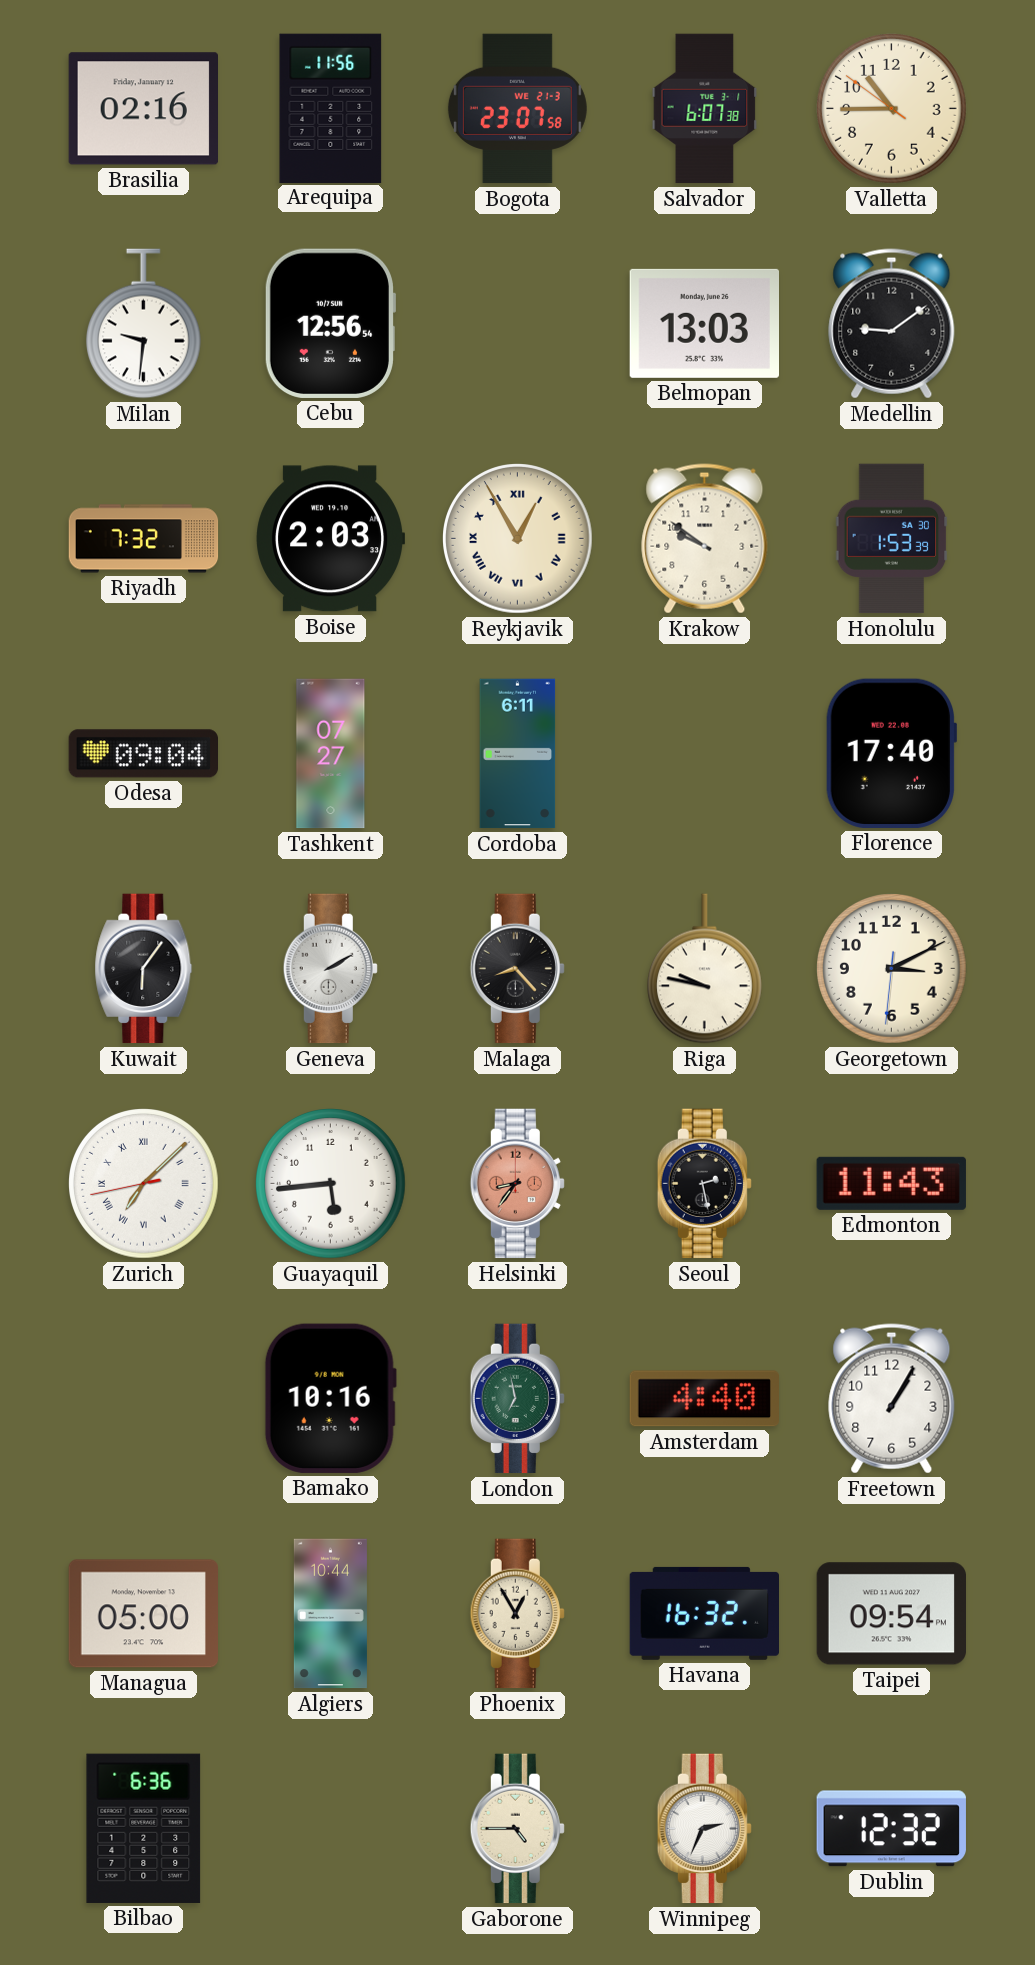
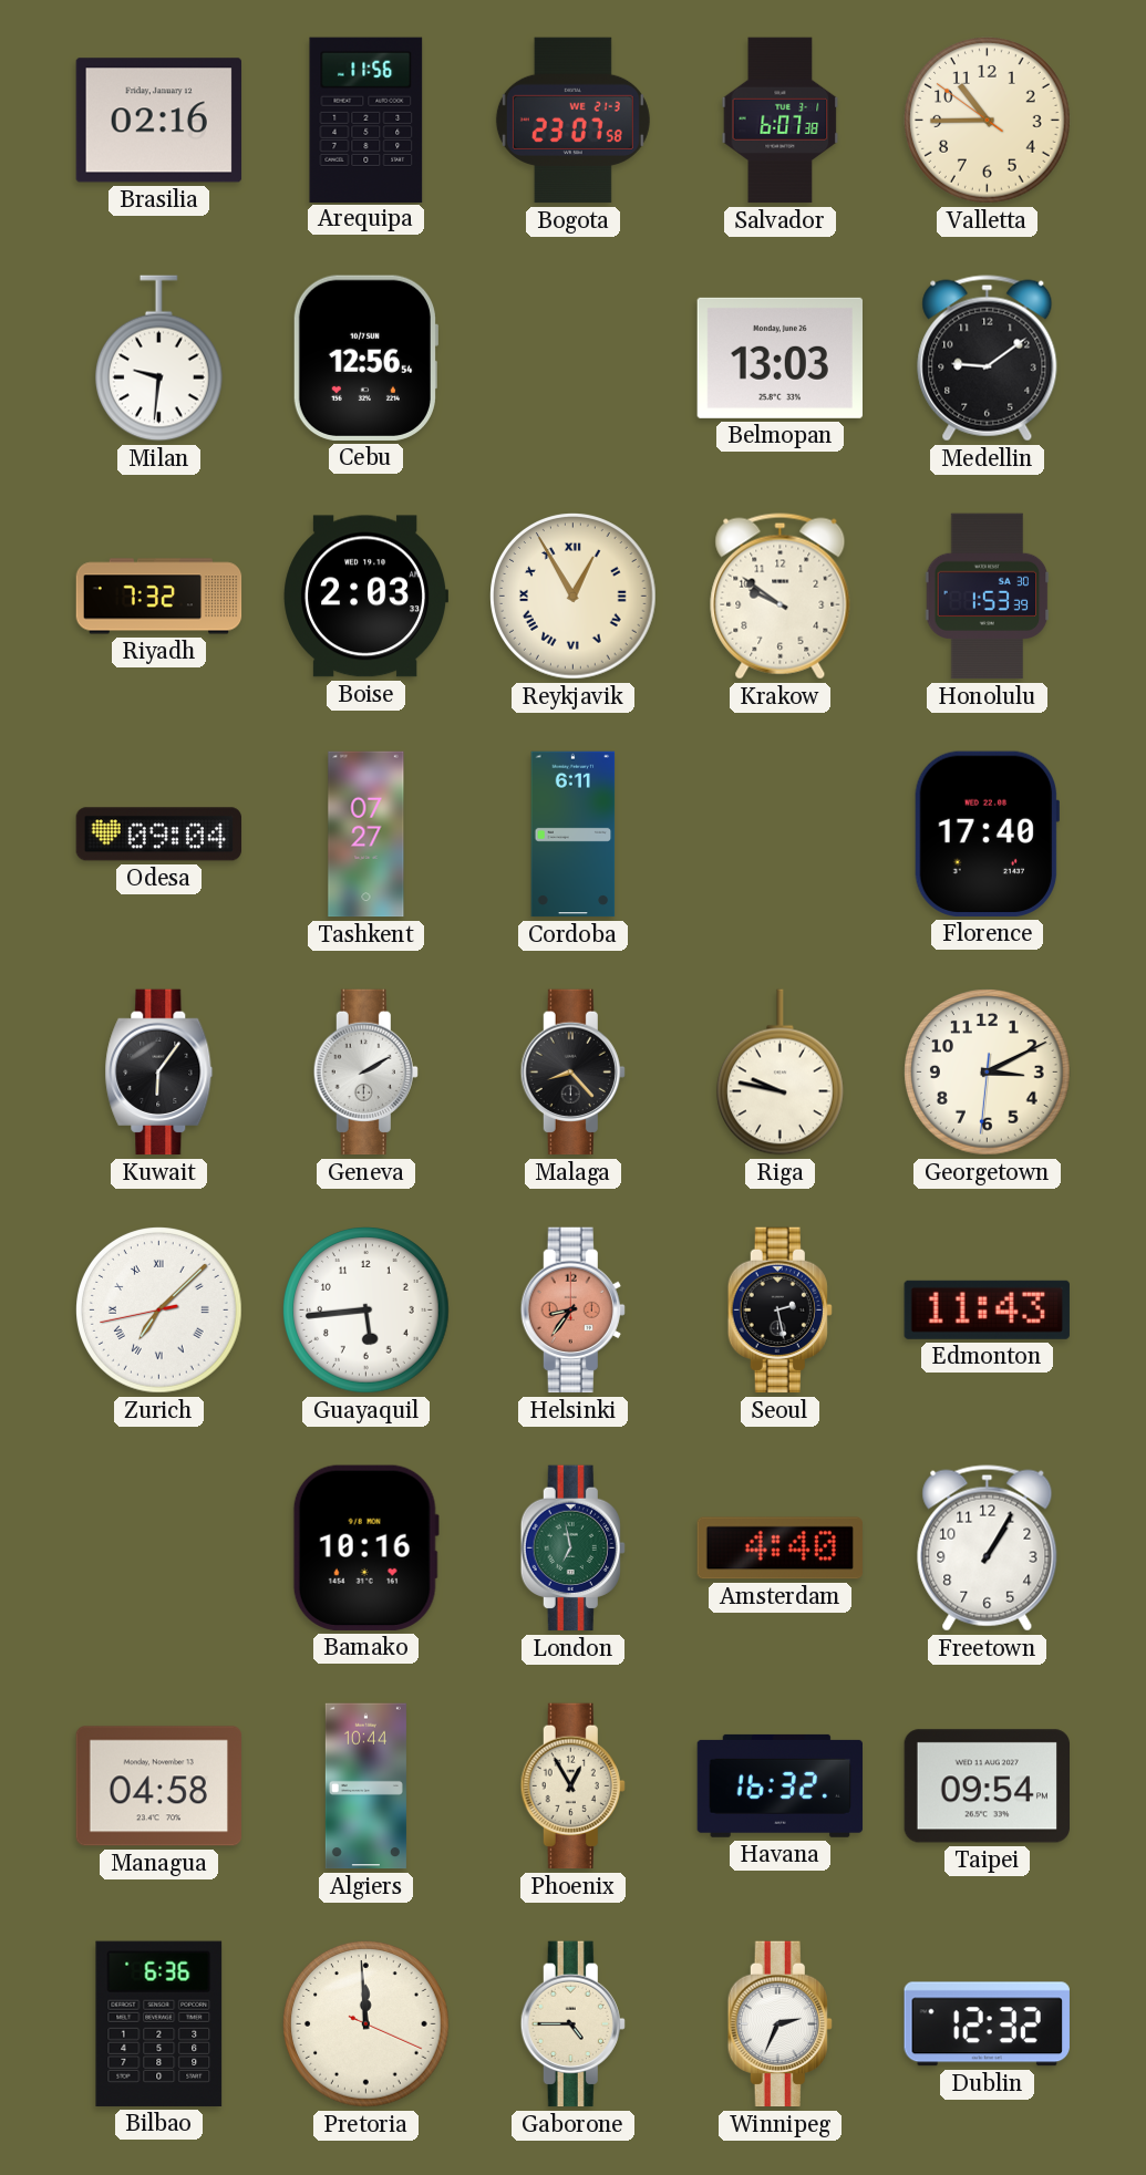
Managua: 05:00 -> 04:58
Pretoria: none -> 11:59
